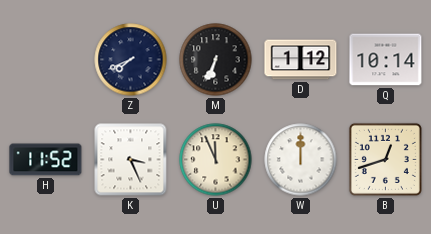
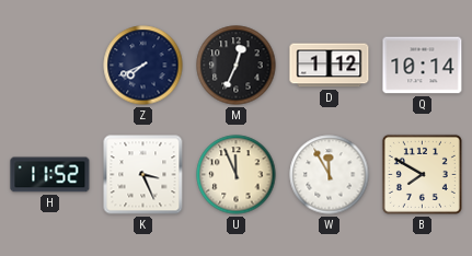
M: 6:34 -> 12:34
W: 12:00 -> 11:55
B: 12:42 -> 7:50
